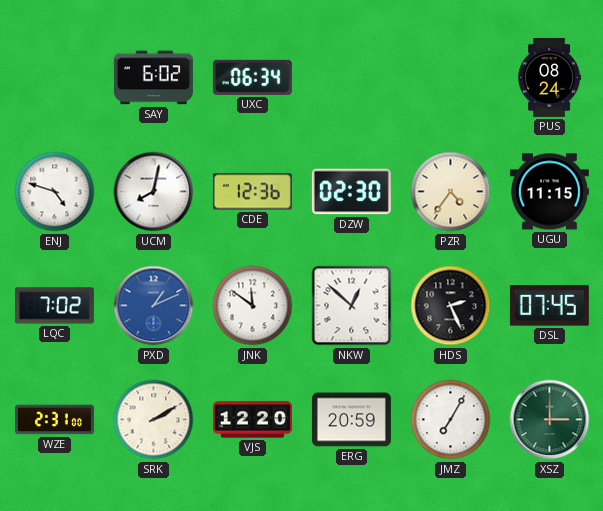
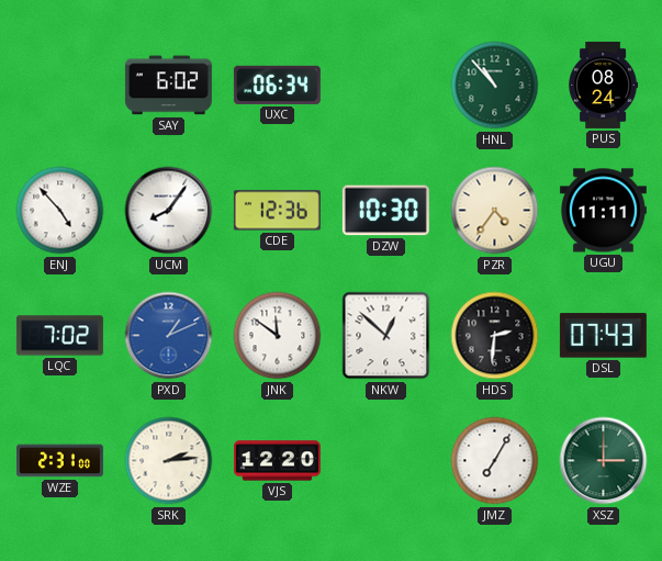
HNL: none -> 10:53
ENJ: 4:48 -> 4:53
UCM: 8:02 -> 8:06
DZW: 02:30 -> 10:30
UGU: 11:15 -> 11:11
HDS: 2:26 -> 2:31
DSL: 07:45 -> 07:43
SRK: 2:10 -> 2:14
ERG: 20:59 -> none
